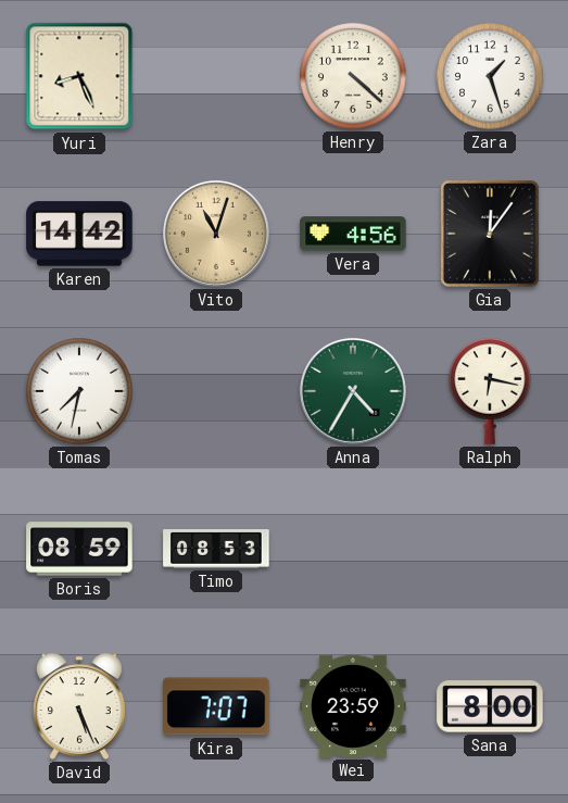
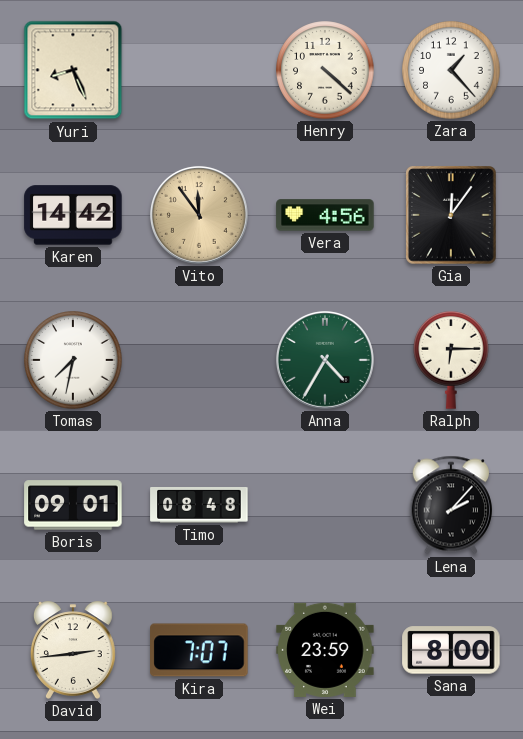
Zara: 1:27 -> 1:23
Vito: 11:03 -> 11:54
Ralph: 6:17 -> 6:15
Boris: 08:59 -> 09:01
Timo: 08:53 -> 08:48
Lena: none -> 2:07
David: 5:26 -> 2:44
